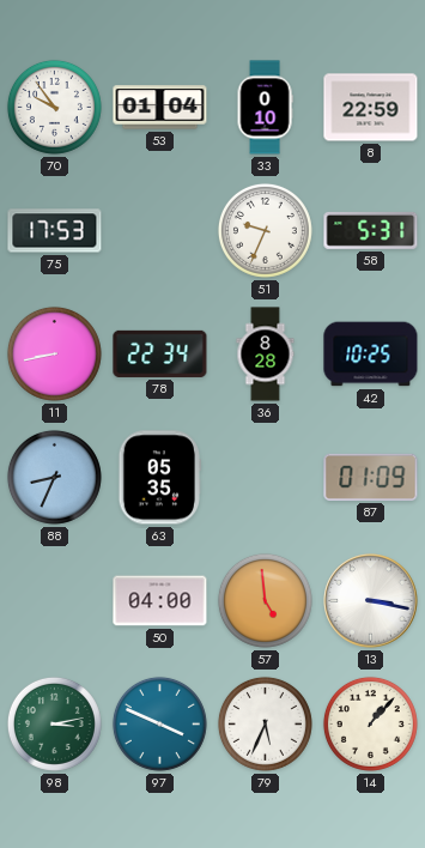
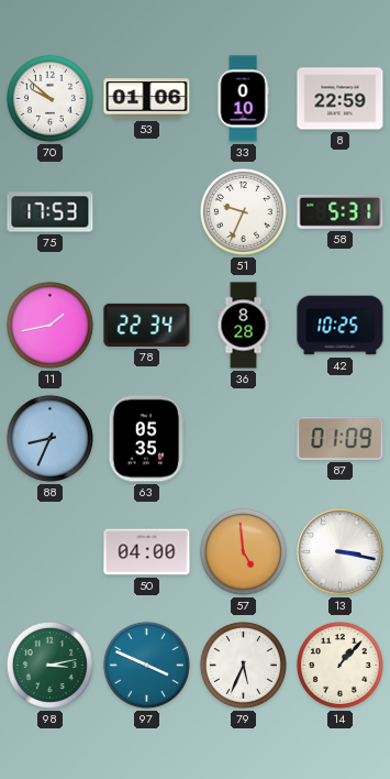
70: 9:54 -> 9:52
53: 01:04 -> 01:06
11: 8:43 -> 1:43
